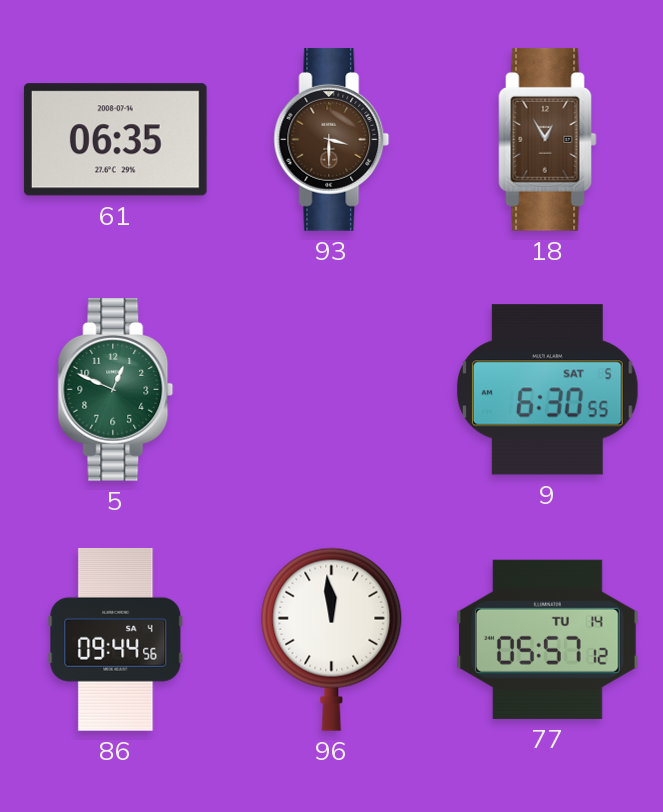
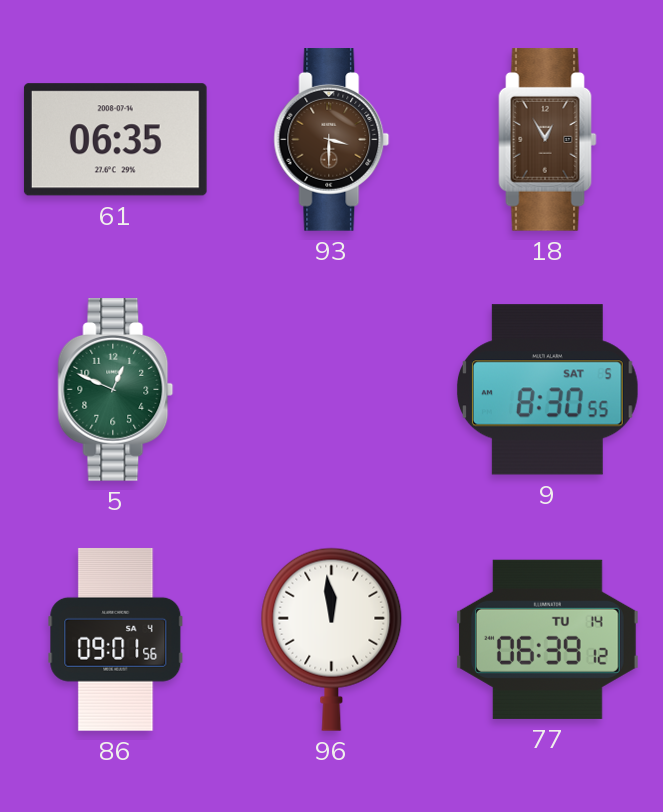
9: 6:30 -> 8:30
86: 09:44 -> 09:01
77: 05:57 -> 06:39
